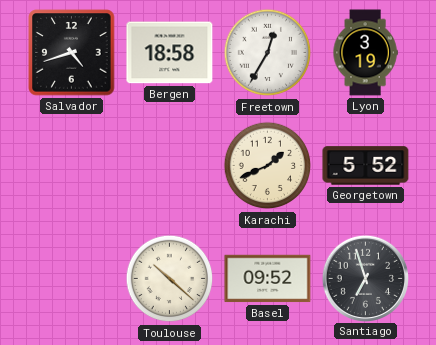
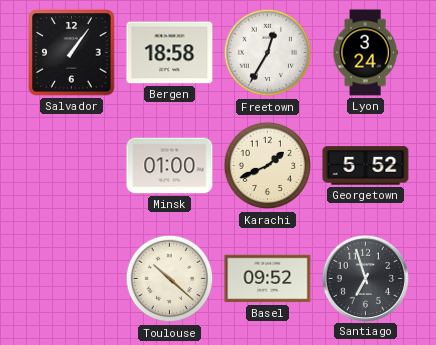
Salvador: 4:42 -> 1:06
Lyon: 3:19 -> 3:24
Minsk: none -> 01:00
